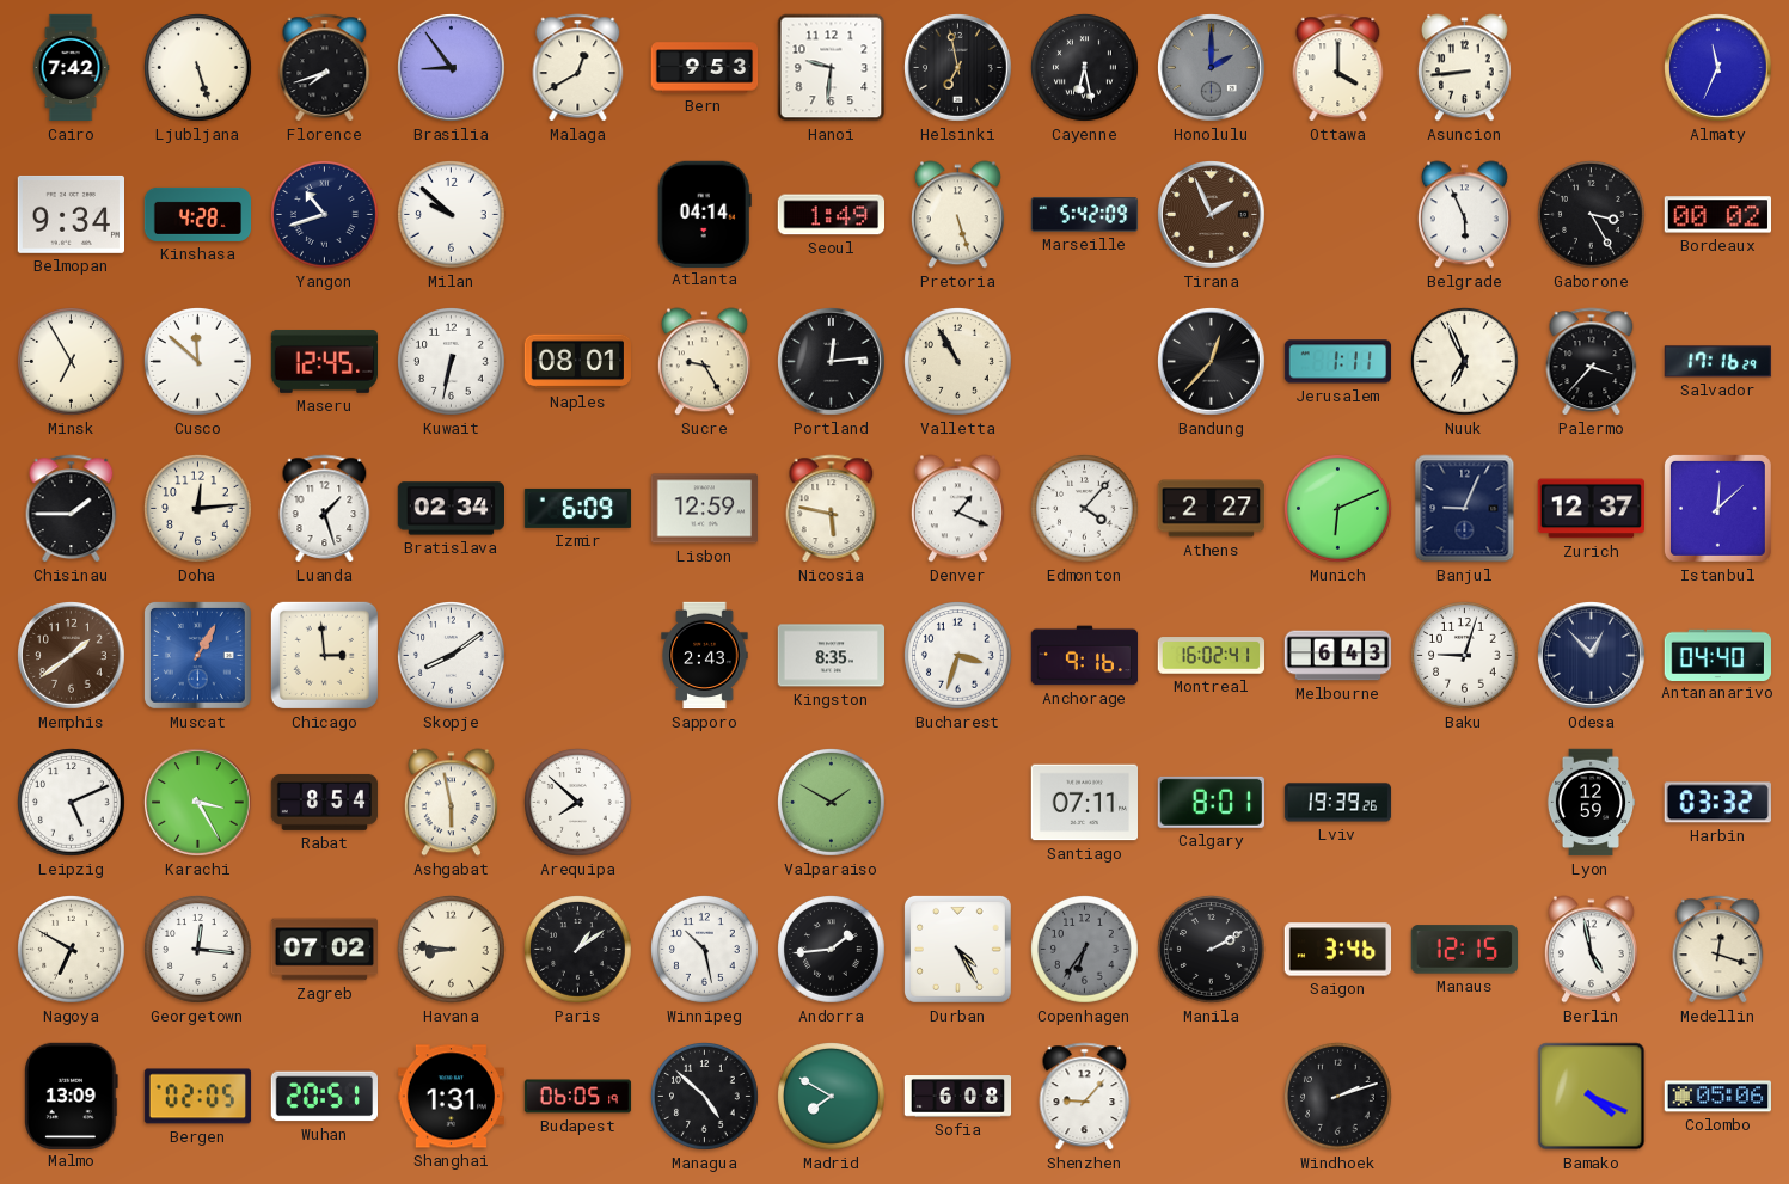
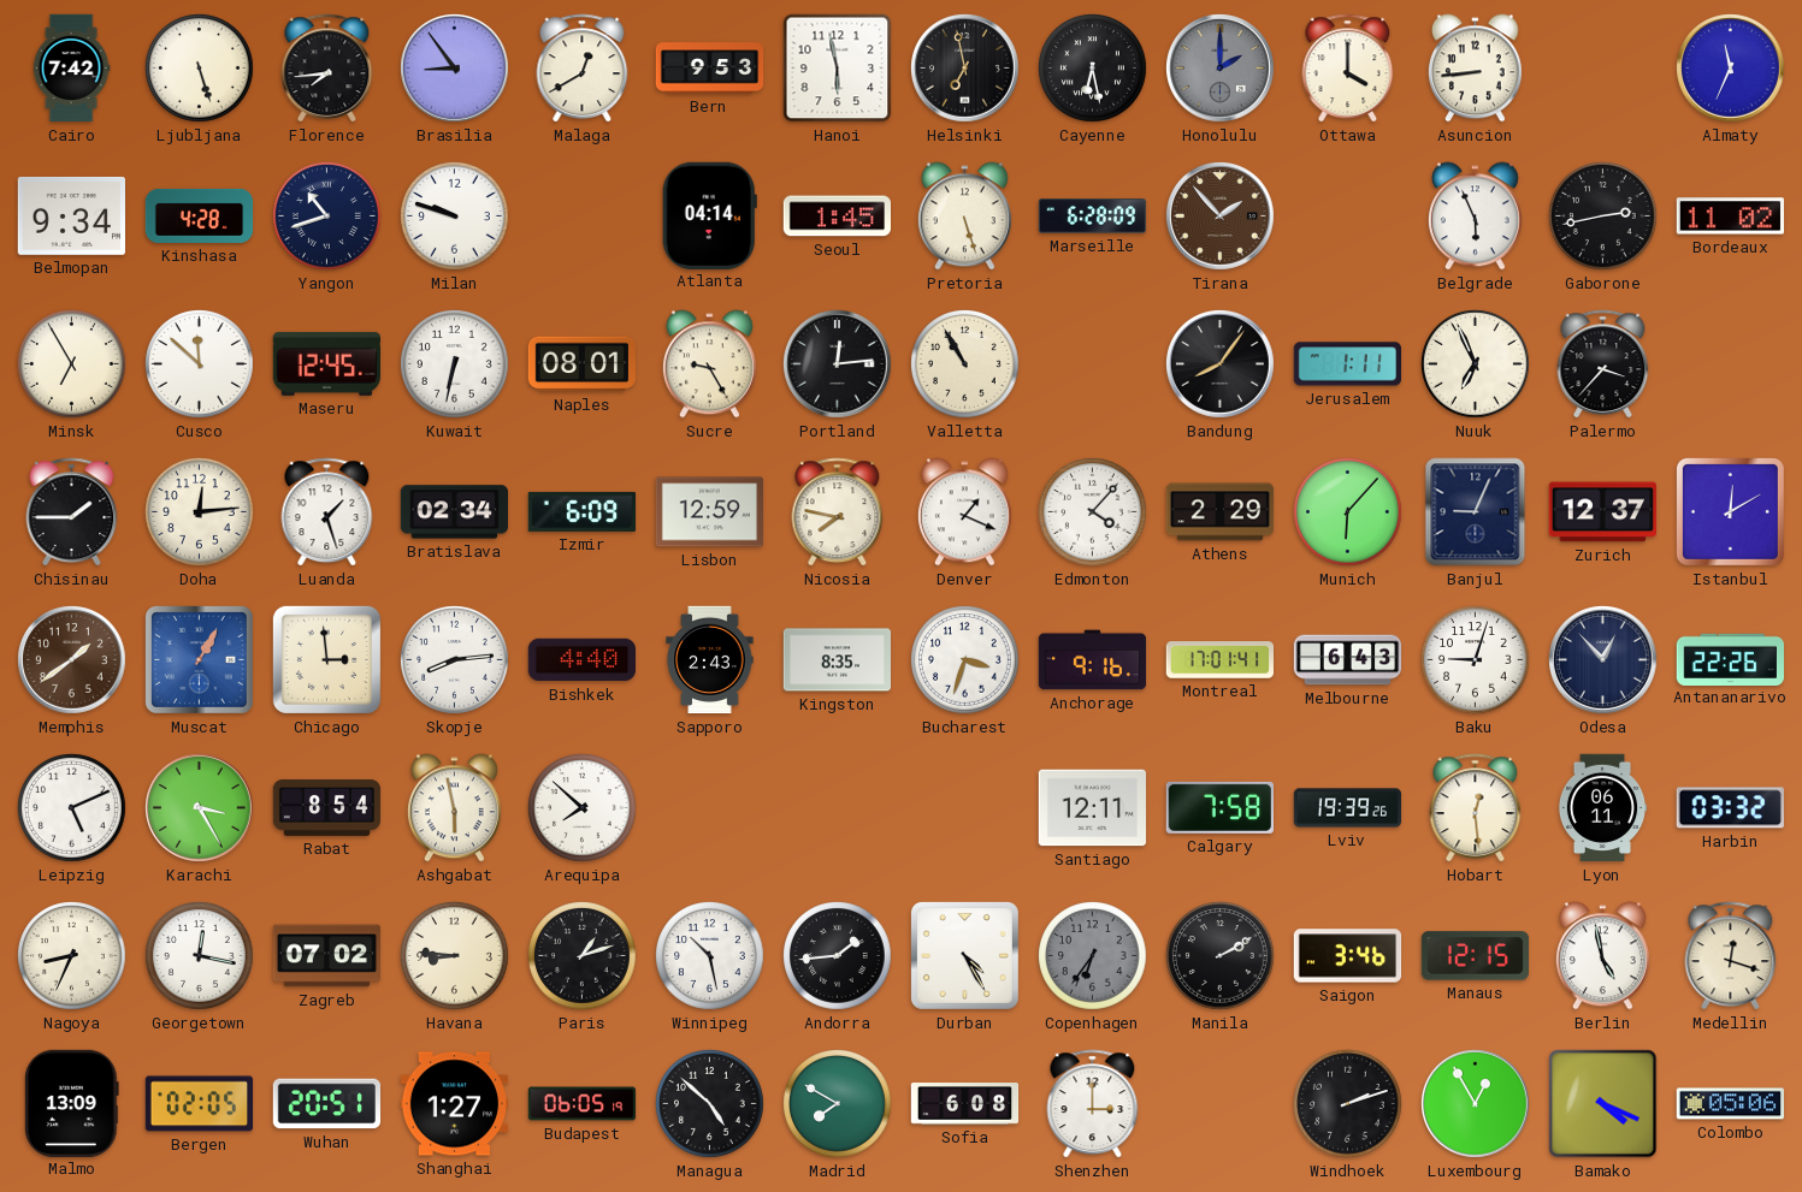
Florence: 7:42 -> 7:44
Hanoi: 9:31 -> 5:58
Milan: 9:52 -> 9:48
Seoul: 1:49 -> 1:45
Marseille: 5:42 -> 6:28
Tirana: 1:56 -> 1:53
Gaborone: 3:25 -> 2:43
Bordeaux: 00:02 -> 11:02
Bandung: 12:37 -> 8:06
Salvador: 17:16 -> none
Nicosia: 5:47 -> 7:47
Athens: 2:27 -> 2:29
Munich: 6:11 -> 6:07
Istanbul: 12:08 -> 12:10
Skopje: 8:09 -> 8:14
Bishkek: none -> 4:40
Montreal: 16:02 -> 17:01
Antananarivo: 04:40 -> 22:26
Valparaiso: 1:50 -> none
Santiago: 07:11 -> 12:11
Calgary: 8:01 -> 7:58
Hobart: none -> 12:29
Lyon: 12:59 -> 06:11
Nagoya: 6:50 -> 8:34
Georgetown: 12:16 -> 12:17
Paris: 1:09 -> 1:12
Shanghai: 1:31 -> 1:27
Shenzhen: 9:07 -> 3:00
Luxembourg: none -> 12:55
